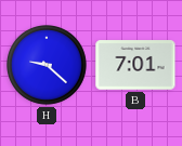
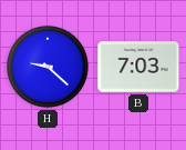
B: 7:01 -> 7:03
